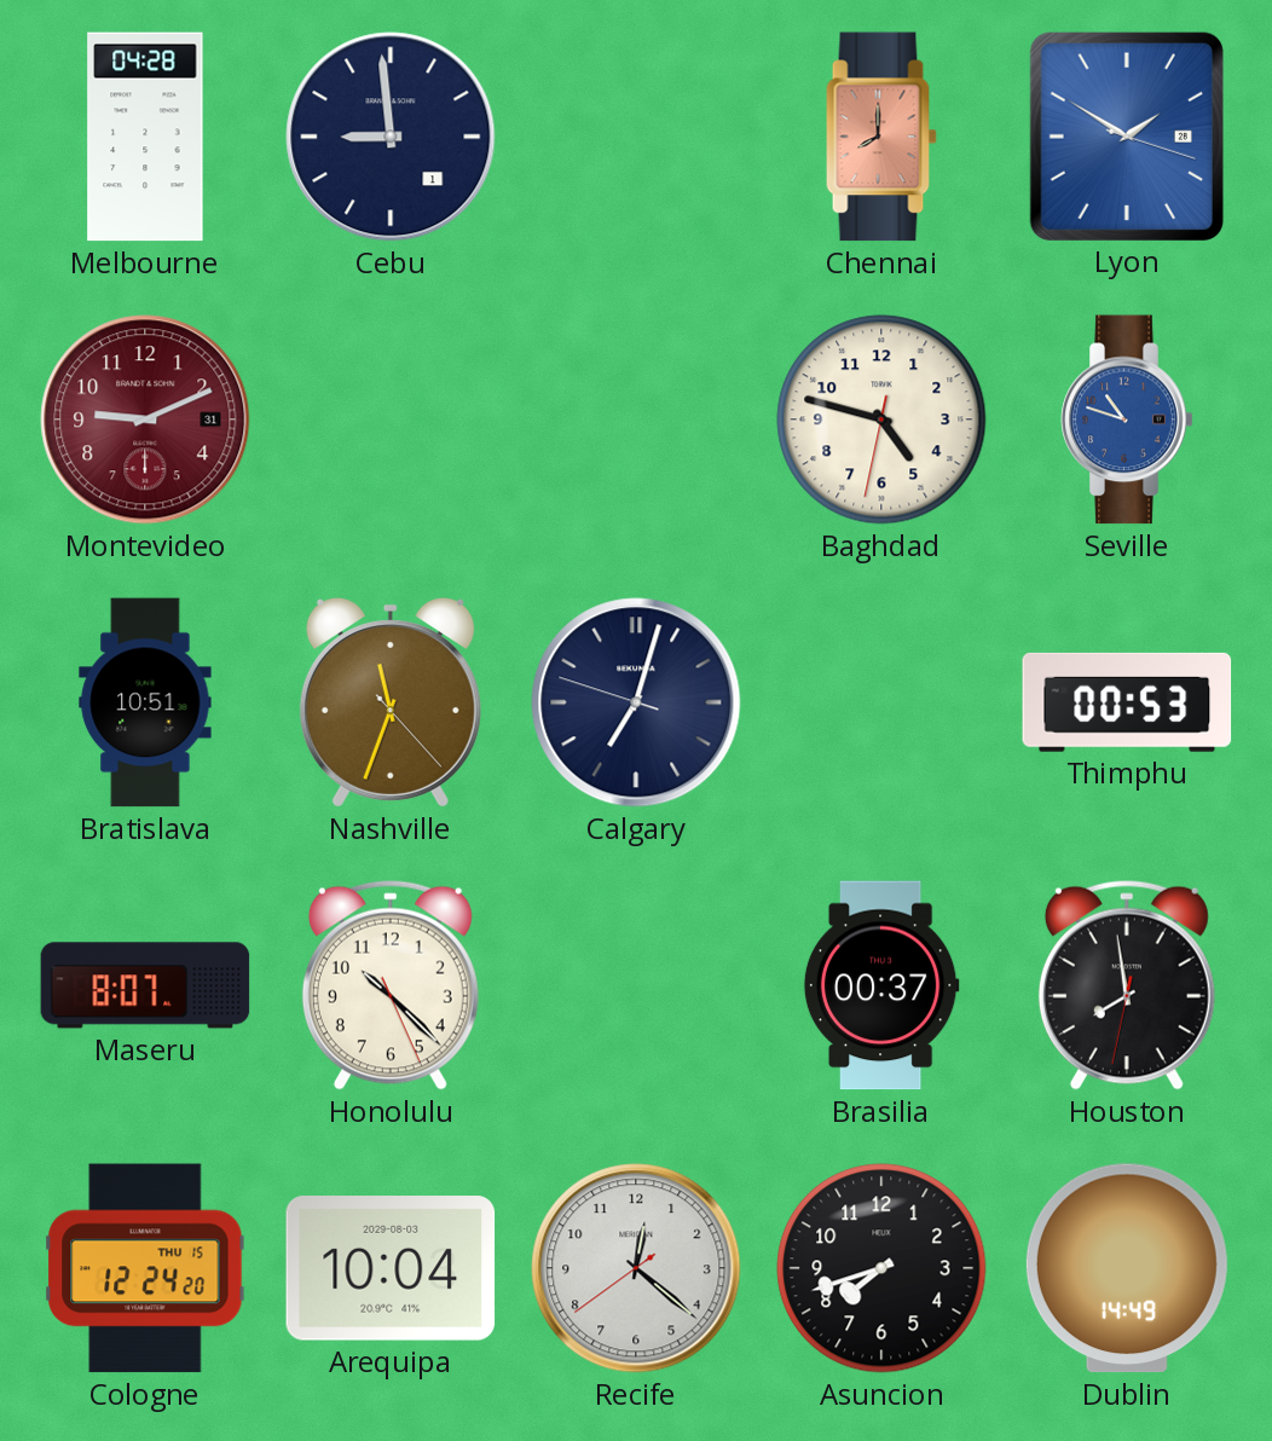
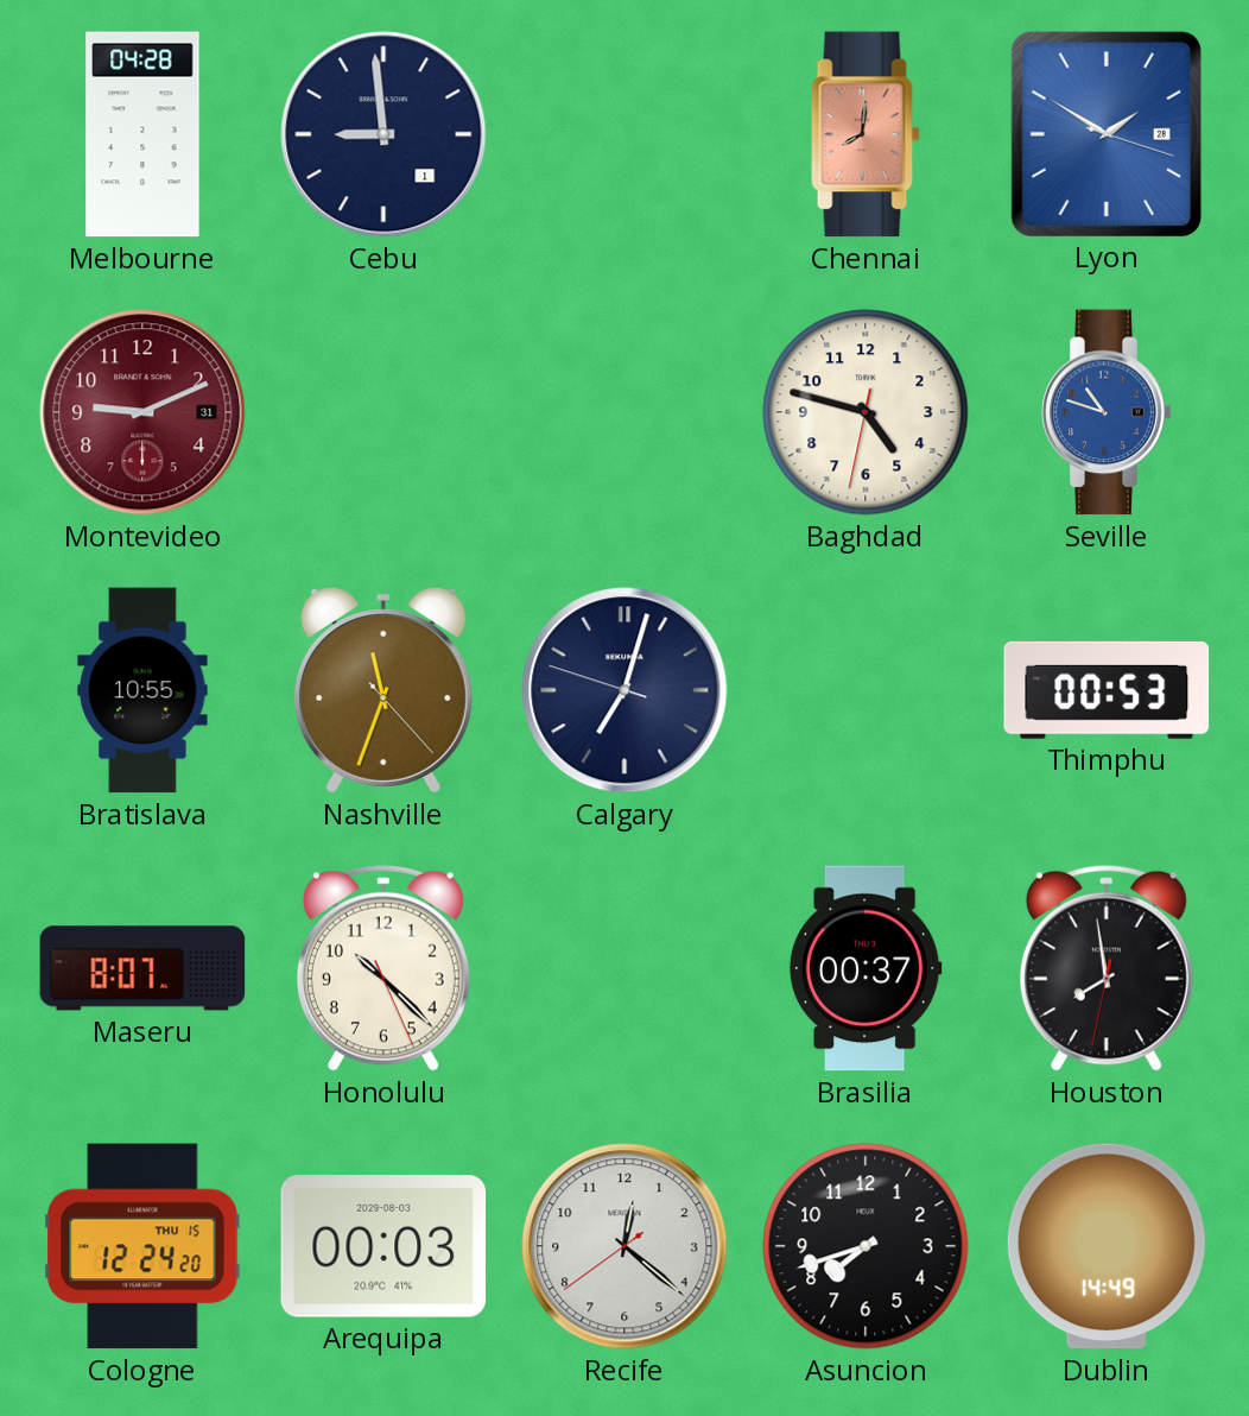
Chennai: 8:00 -> 8:01
Bratislava: 10:51 -> 10:55
Arequipa: 10:04 -> 00:03
